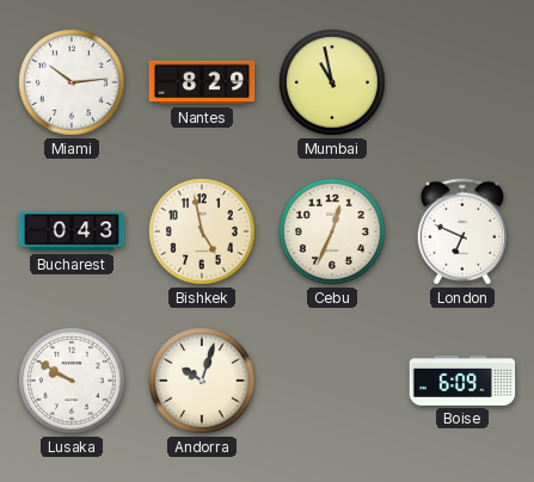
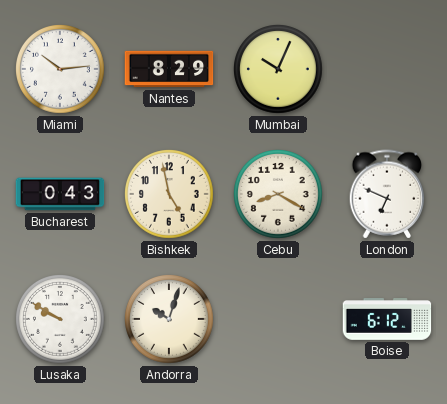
Mumbai: 10:58 -> 10:04
Cebu: 12:34 -> 8:20
Boise: 6:09 -> 6:12
